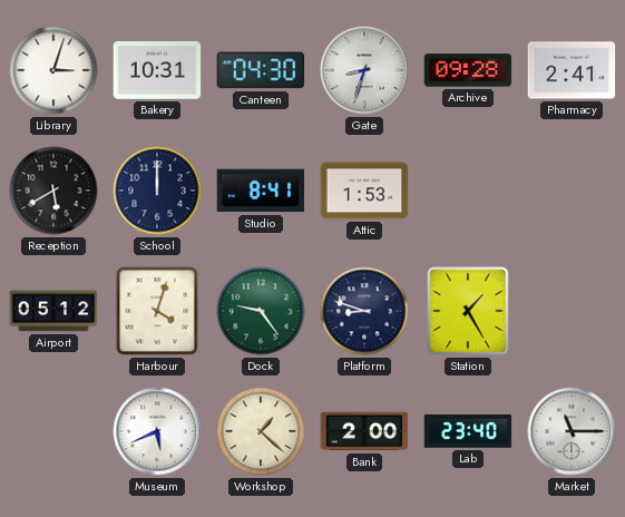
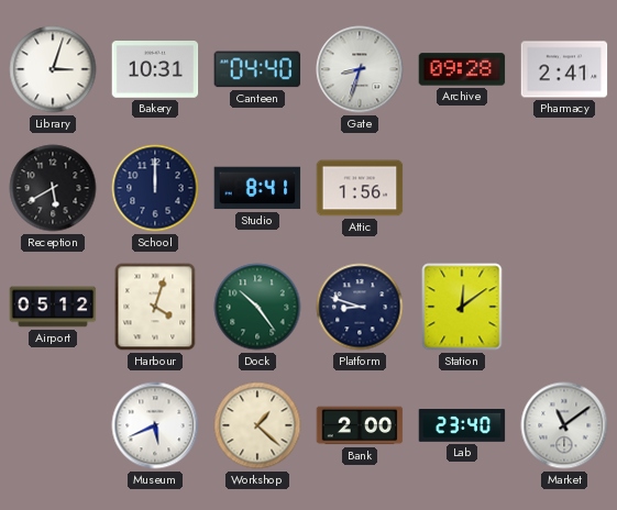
Canteen: 04:30 -> 04:40
Attic: 1:53 -> 1:56
Dock: 9:24 -> 10:24
Station: 1:25 -> 12:09
Market: 11:15 -> 11:09
